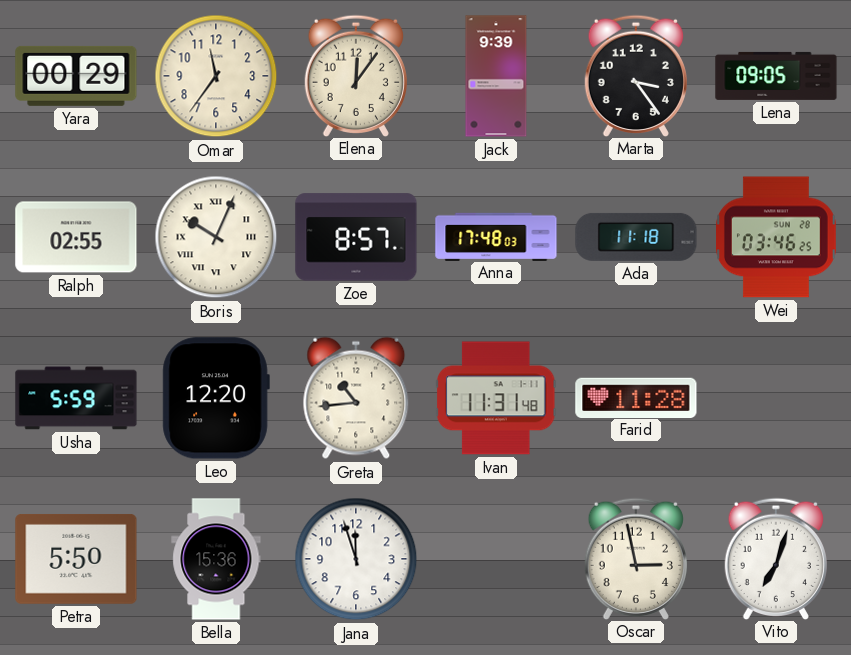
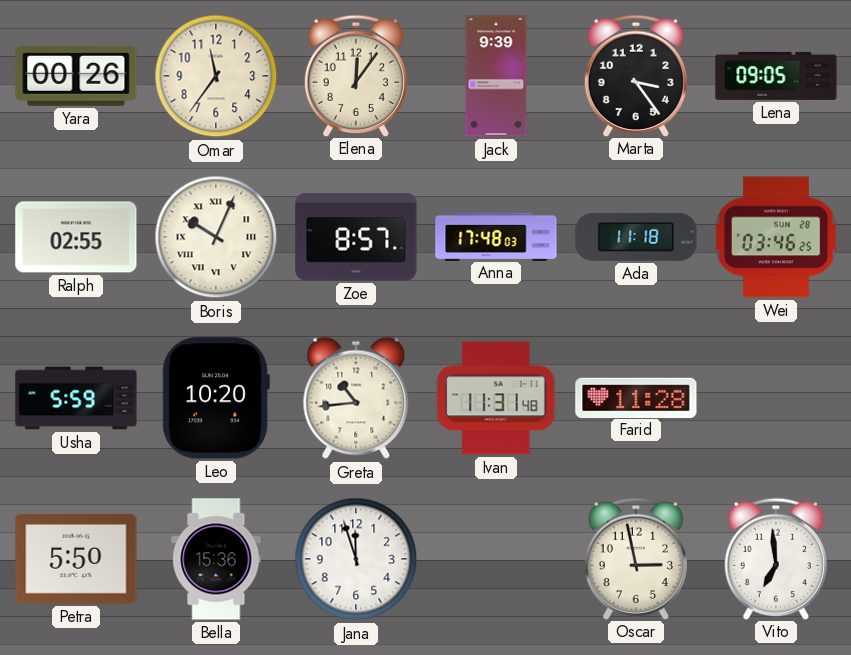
Yara: 00:29 -> 00:26
Leo: 12:20 -> 10:20
Vito: 7:03 -> 6:59
